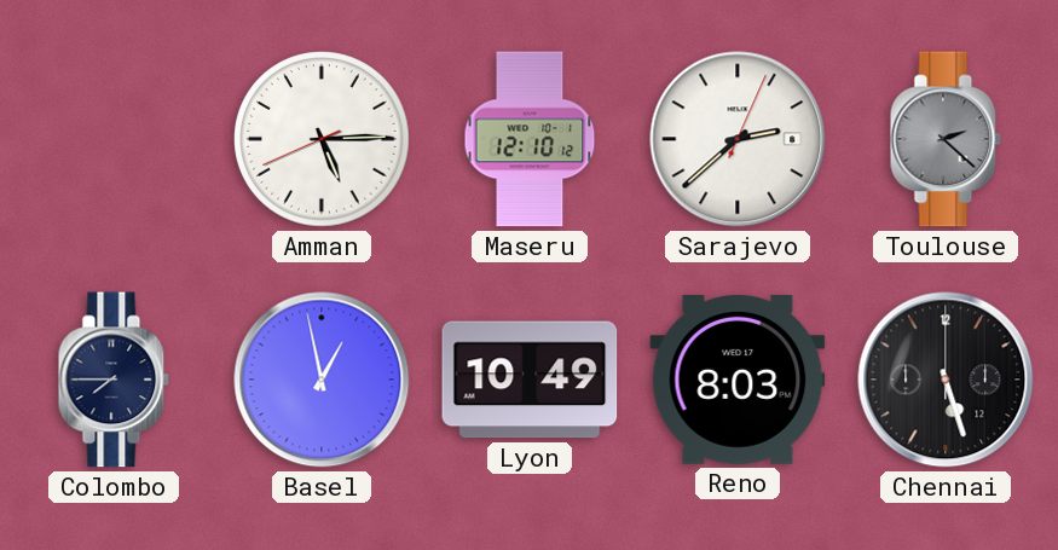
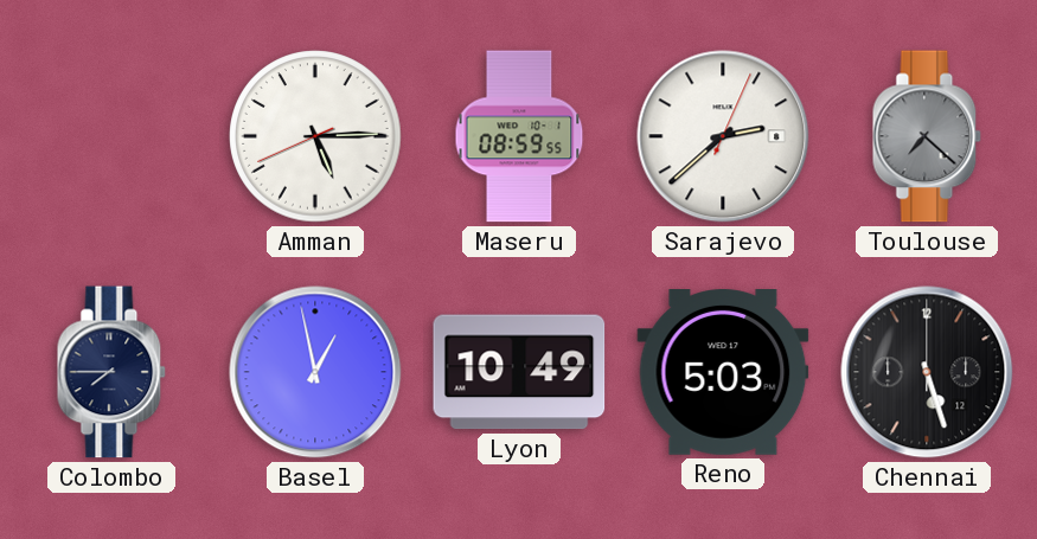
Maseru: 12:10 -> 08:59
Toulouse: 2:22 -> 7:22
Reno: 8:03 -> 5:03
